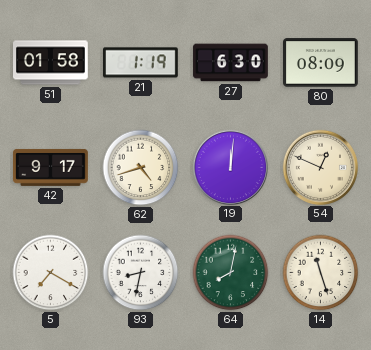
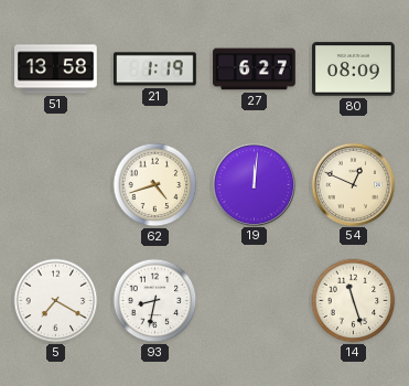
51: 01:58 -> 13:58
27: 6:30 -> 6:27
42: 9:17 -> none
64: 8:02 -> none
